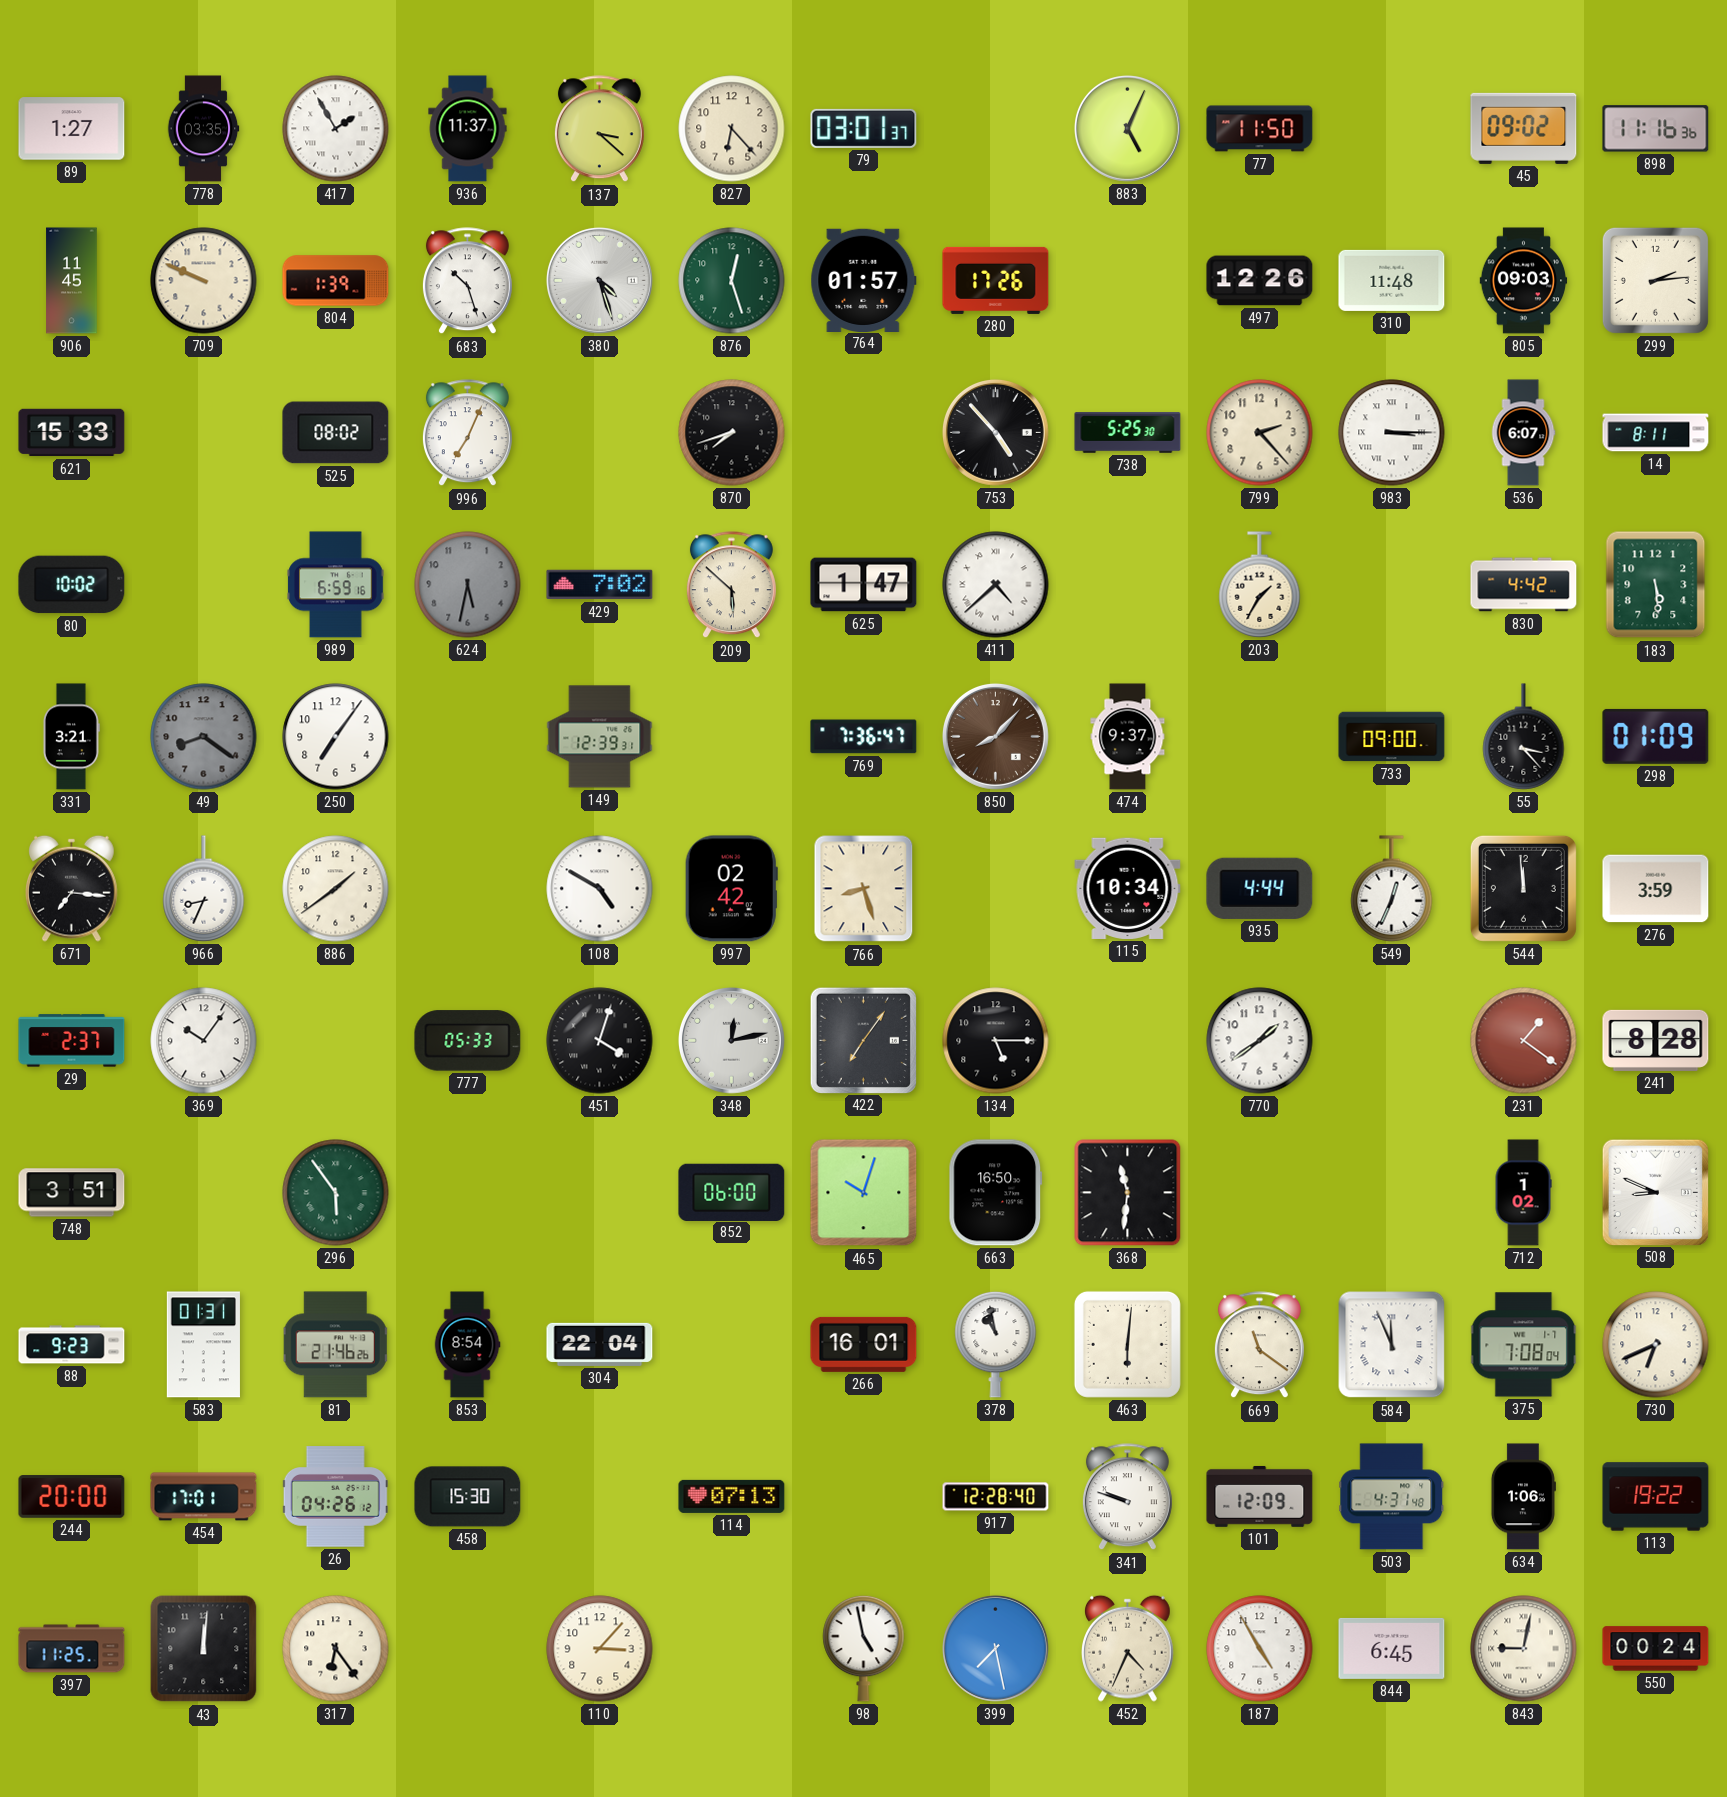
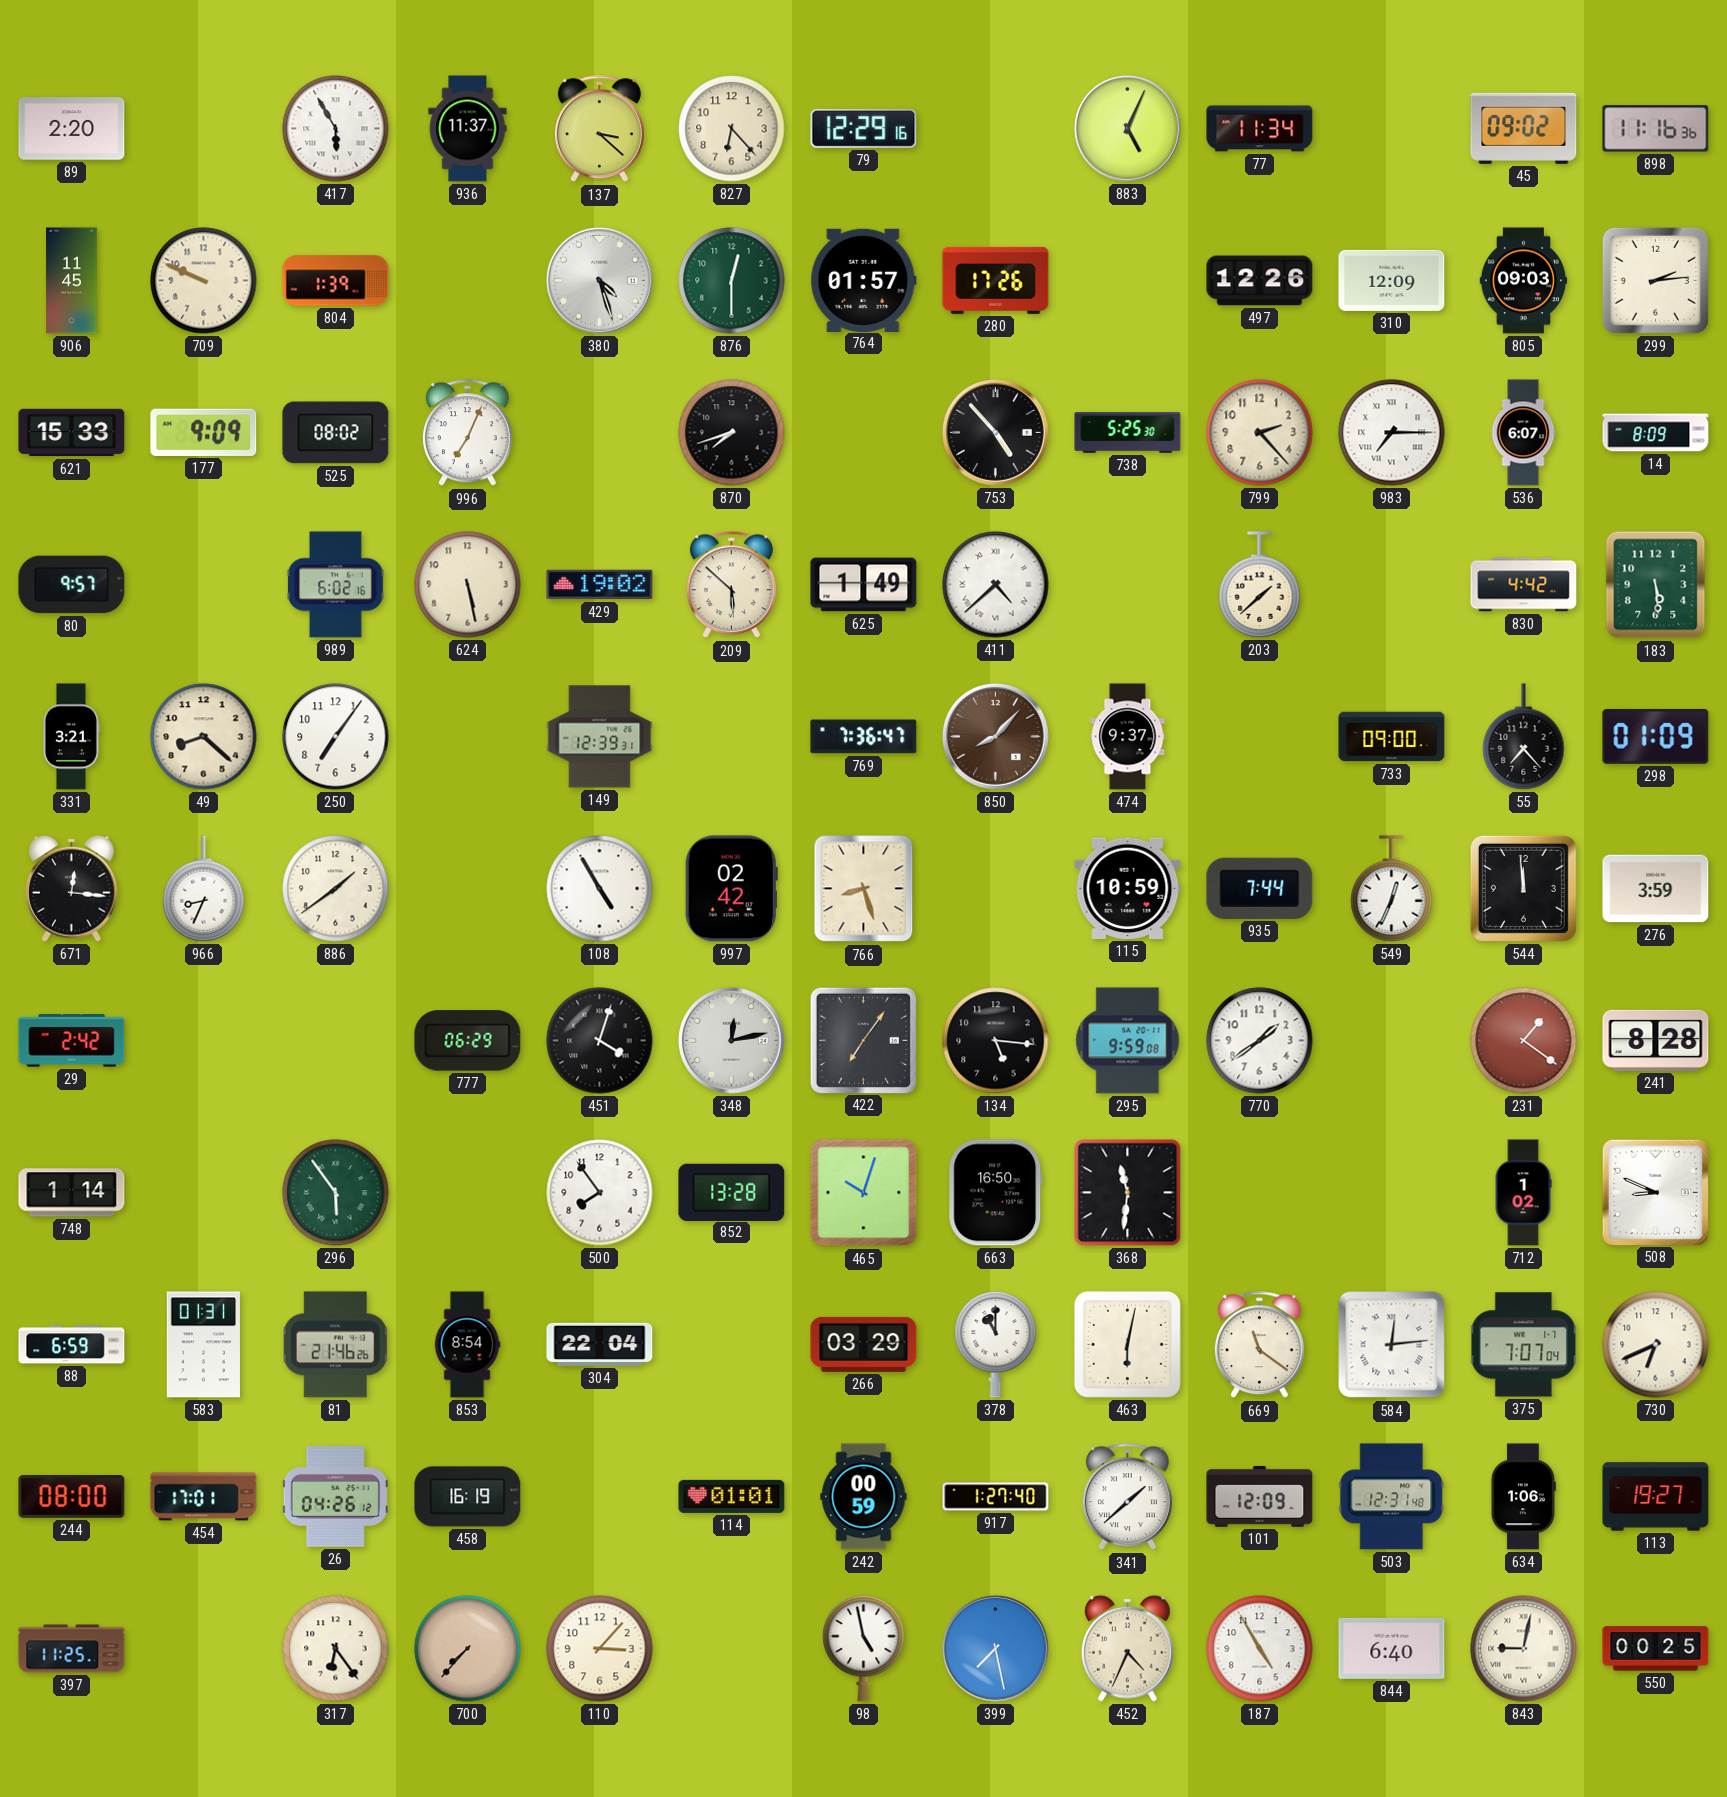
89: 1:27 -> 2:20
778: 03:35 -> none
417: 1:55 -> 5:55
79: 03:01 -> 12:29
77: 11:50 -> 11:34
683: 10:27 -> none
876: 12:27 -> 12:30
310: 11:48 -> 12:09
177: none -> 9:09
983: 3:15 -> 7:15
14: 8:11 -> 8:09
80: 10:02 -> 9:57
989: 6:59 -> 6:02
624: 5:32 -> 5:28
624 dial: grey -> cream
429: 7:02 -> 19:02
625: 1:47 -> 1:49
203: 1:35 -> 1:38
49: 8:21 -> 8:22
49 dial: grey -> cream
55: 3:23 -> 7:23
671: 7:16 -> 12:16
108: 4:50 -> 4:55
115: 10:34 -> 10:59
935: 4:44 -> 7:44
29: 2:37 -> 2:42
369: 10:06 -> none
777: 05:33 -> 06:29
134: 5:15 -> 5:16
295: none -> 9:59
748: 3:51 -> 1:14
500: none -> 7:54
852: 06:00 -> 13:28
88: 9:23 -> 6:59
266: 16:01 -> 03:29
378: 10:58 -> 11:00
463: 6:01 -> 6:02
584: 11:56 -> 12:14
375: 7:08 -> 7:07
244: 20:00 -> 08:00
458: 15:30 -> 16:19
114: 07:13 -> 01:01
242: none -> 00:59
917: 12:28 -> 1:27
341: 9:48 -> 1:38
503: 4:31 -> 12:31
113: 19:22 -> 19:27
43: 12:01 -> none
700: none -> 7:37
844: 6:45 -> 6:40
550: 00:24 -> 00:25
